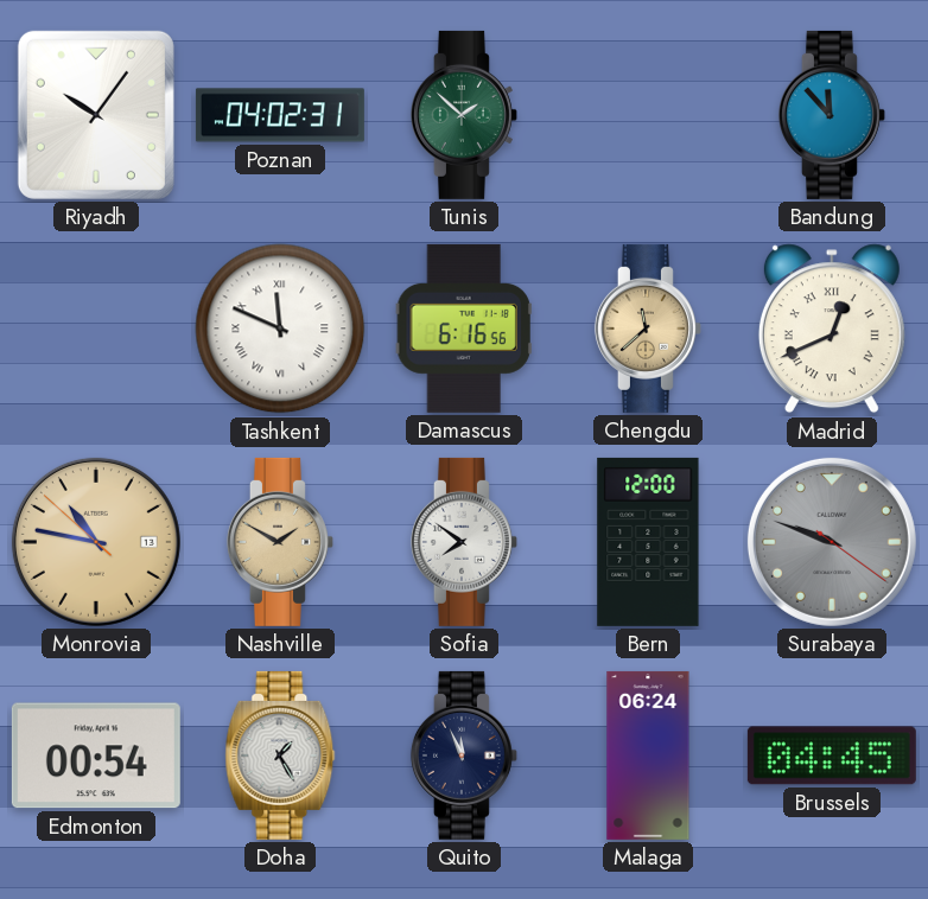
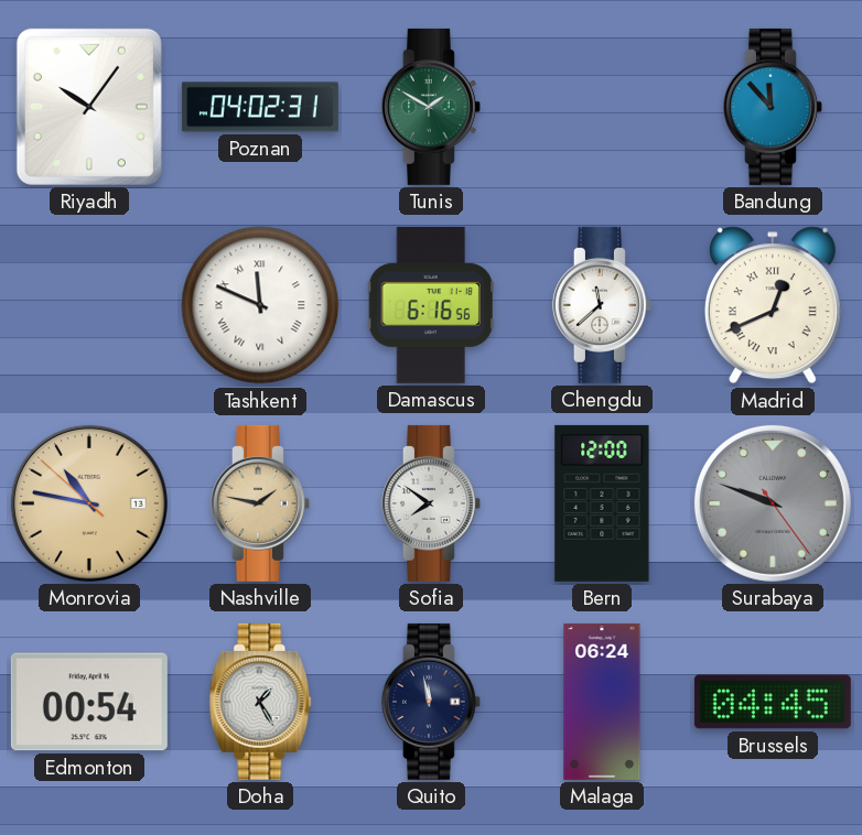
Tunis: 1:52 -> 1:50
Chengdu dial: champagne -> white
Nashville: 1:50 -> 1:47
Surabaya: 9:48:21 -> 9:48:24
Quito: 11:56 -> 11:58
